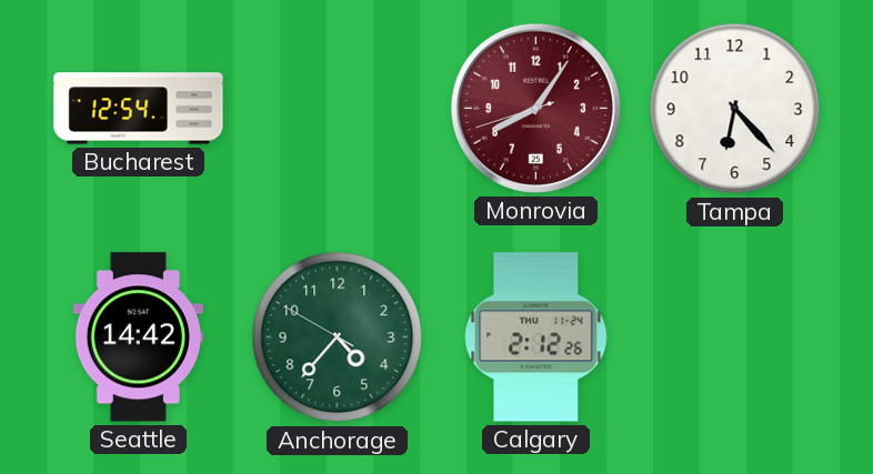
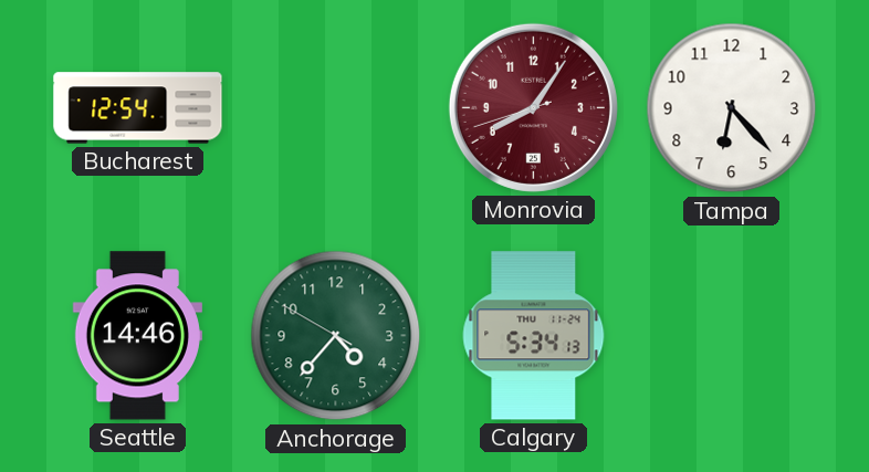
Seattle: 14:42 -> 14:46
Calgary: 2:12 -> 5:34
